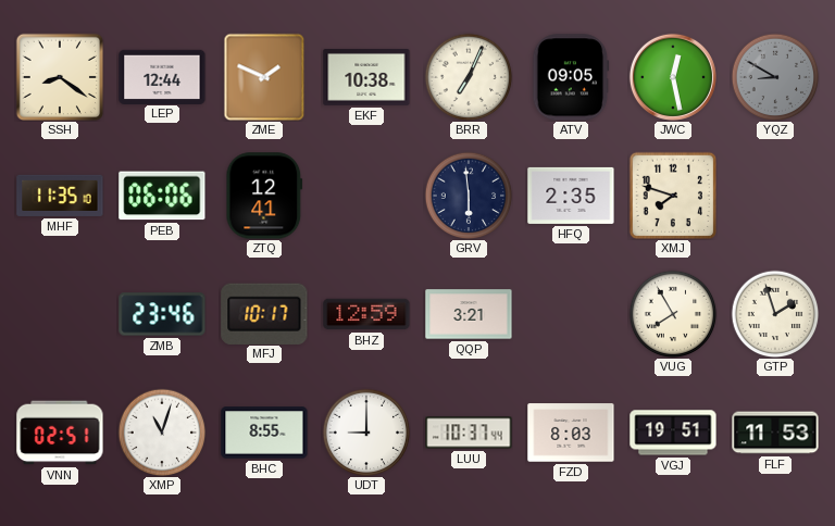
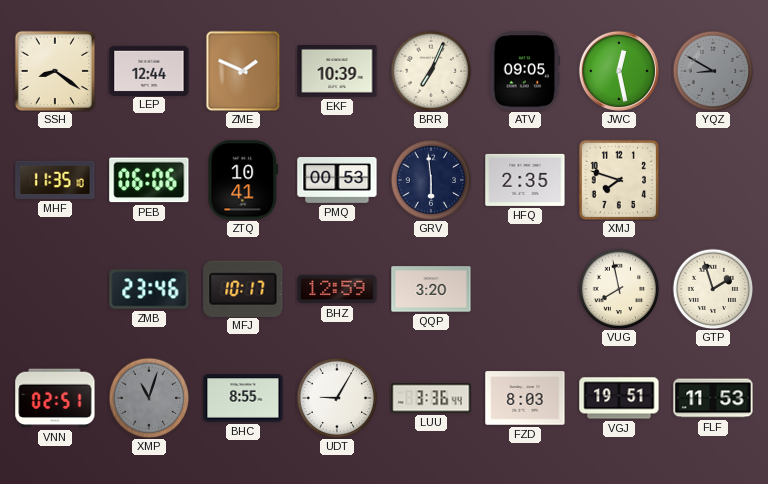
EKF: 10:38 -> 10:39
ZTQ: 12:41 -> 10:41
PMQ: none -> 00:53
QQP: 3:21 -> 3:20
VUG: 7:55 -> 7:58
XMP dial: white -> grey
UDT: 9:00 -> 9:05
LUU: 10:37 -> 3:36
